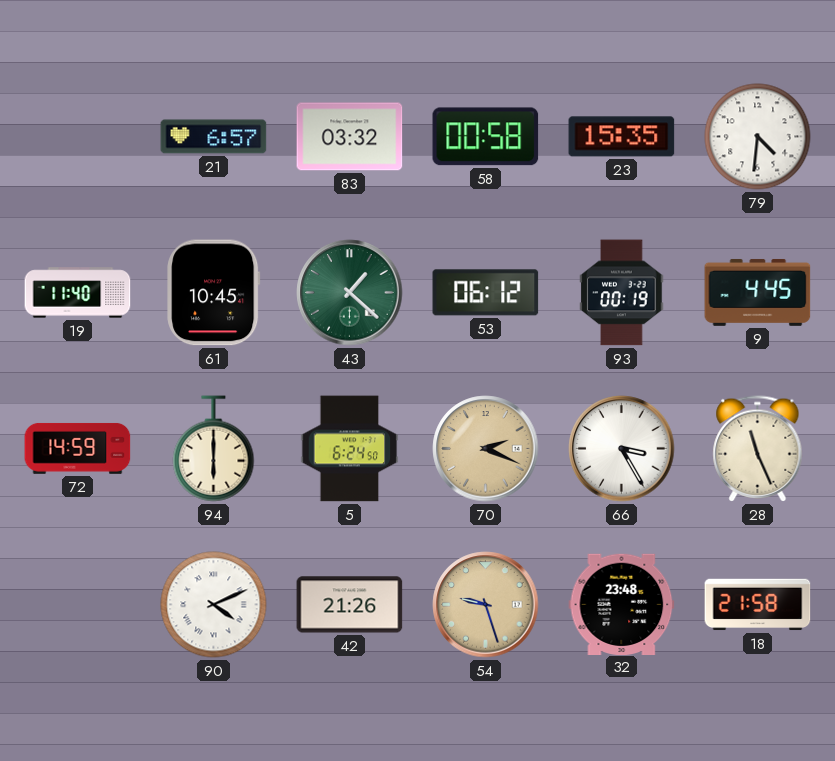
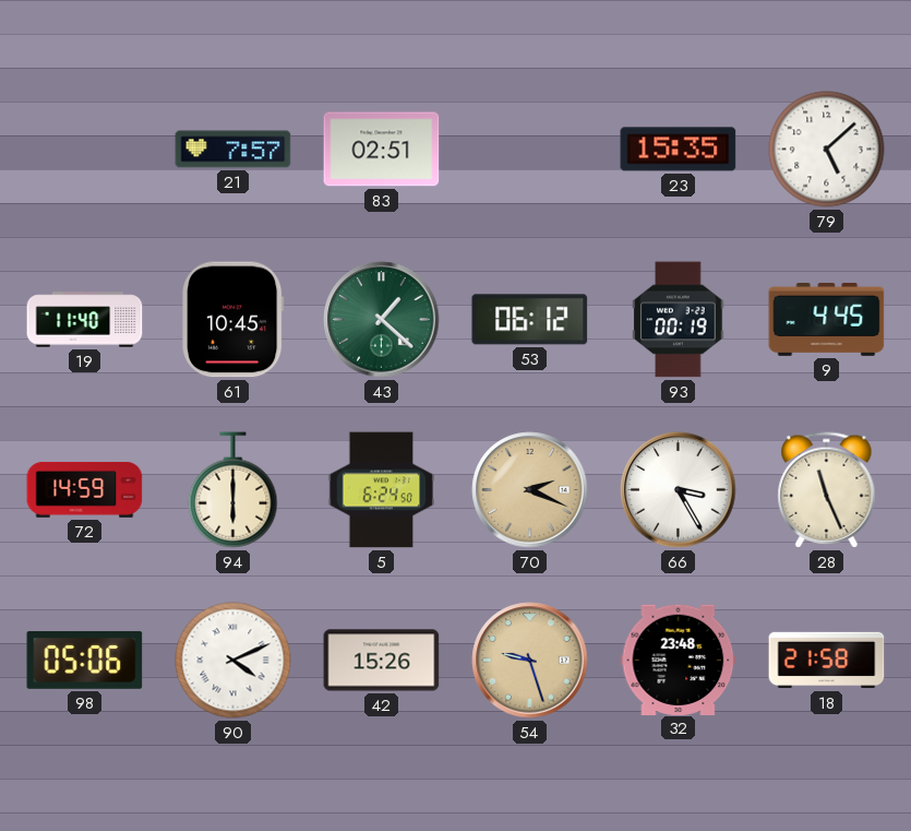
21: 6:57 -> 7:57
83: 03:32 -> 02:51
58: 00:58 -> none
79: 4:31 -> 5:08
98: none -> 05:06
42: 21:26 -> 15:26
